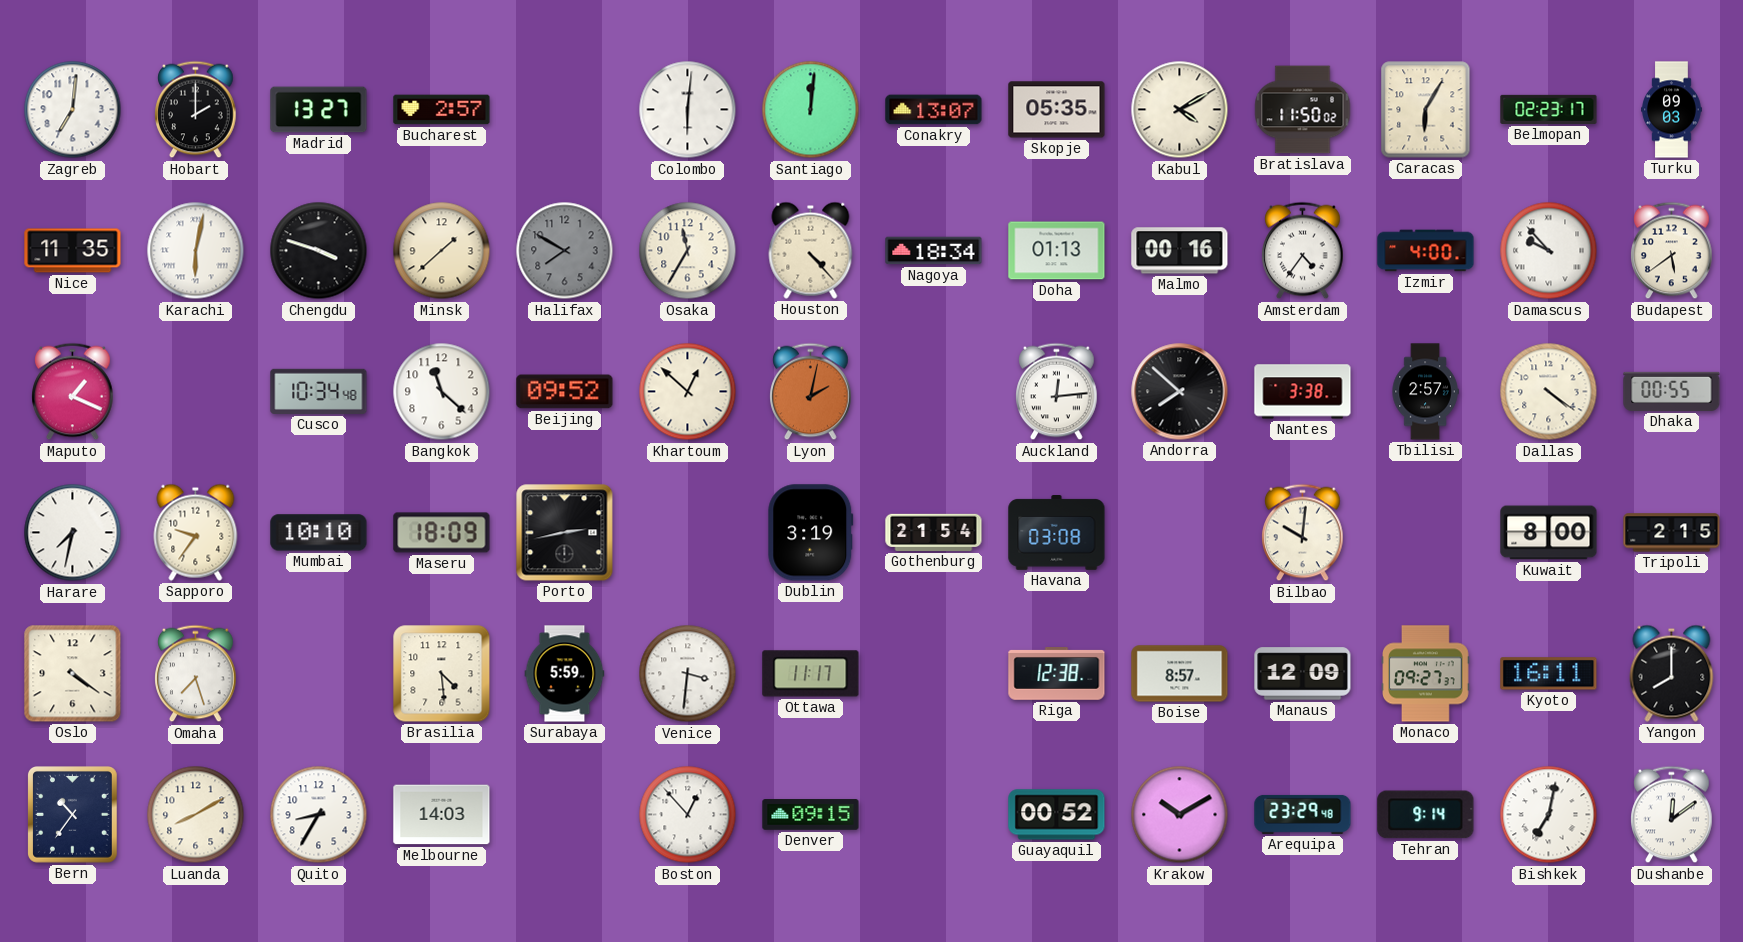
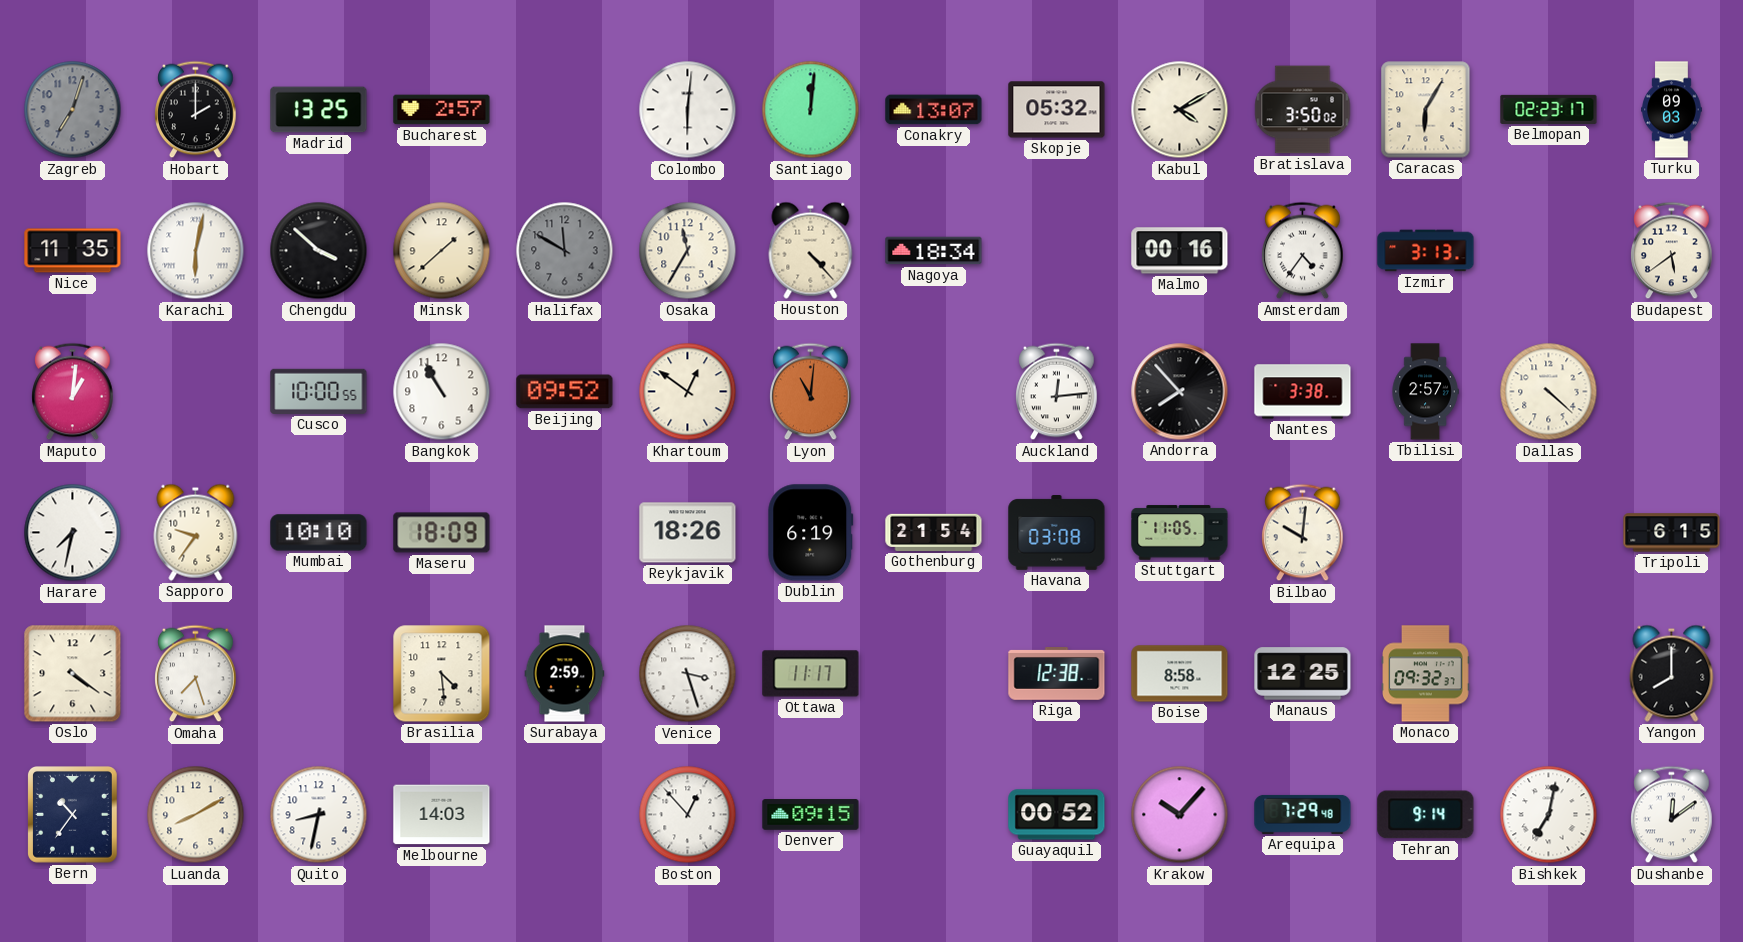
Zagreb: 7:01 -> 7:03
Zagreb dial: white -> grey
Madrid: 13:27 -> 13:25
Skopje: 05:35 -> 05:32
Bratislava: 11:50 -> 3:50
Chengdu: 3:48 -> 3:52
Halifax: 7:50 -> 11:50
Doha: 01:13 -> none
Izmir: 4:00 -> 3:13
Damascus: 9:53 -> none
Maputo: 1:19 -> 1:01
Cusco: 10:34 -> 10:00
Bangkok: 11:22 -> 10:55
Khartoum: 12:52 -> 12:51
Lyon: 2:02 -> 11:01
Andorra: 7:52 -> 7:53
Dallas: 4:21 -> 4:22
Dhaka: 00:55 -> none
Porto: 2:43 -> none
Reykjavik: none -> 18:26
Dublin: 3:19 -> 6:19
Stuttgart: none -> 11:05
Kuwait: 8:00 -> none
Tripoli: 2:15 -> 6:15
Surabaya: 5:59 -> 2:59
Venice: 3:31 -> 3:27
Boise: 8:57 -> 8:58
Manaus: 12:09 -> 12:25
Monaco: 09:27 -> 09:32
Kyoto: 16:11 -> none
Quito: 8:35 -> 8:32
Krakow: 10:10 -> 10:07
Arequipa: 23:29 -> 7:29
